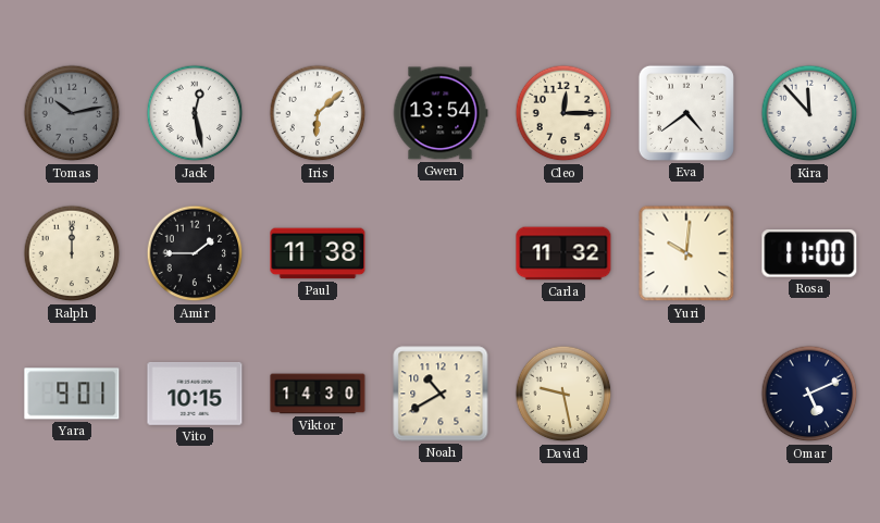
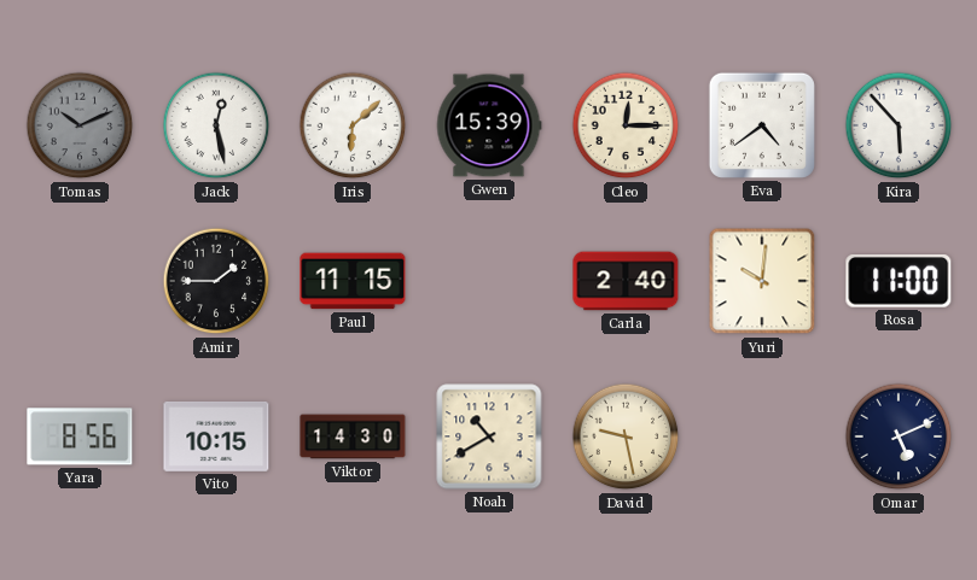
Tomas: 10:13 -> 10:11
Gwen: 13:54 -> 15:39
Kira: 11:53 -> 5:53
Ralph: 12:00 -> none
Paul: 11:38 -> 11:15
Carla: 11:32 -> 2:40
Yara: 9:01 -> 8:56
